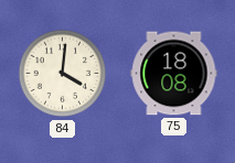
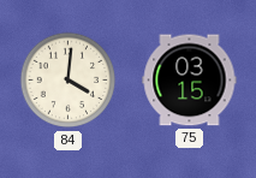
75: 18:08 -> 03:15
